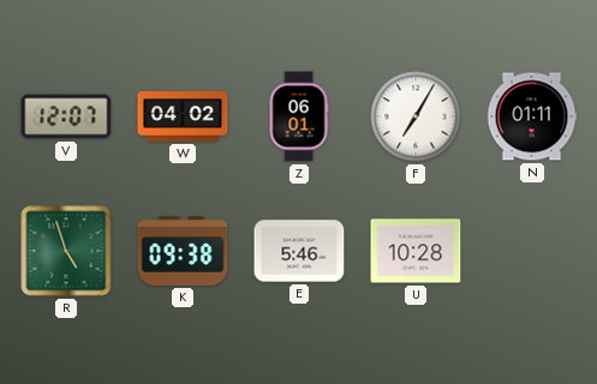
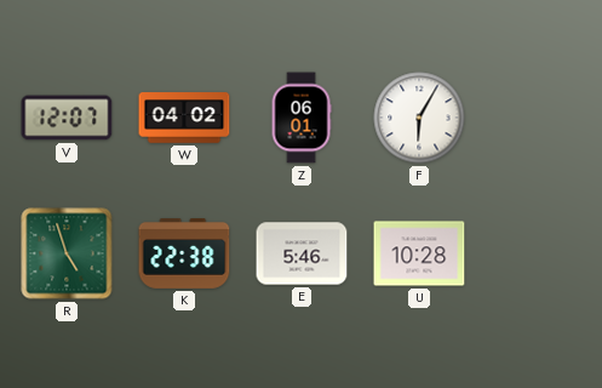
F: 7:05 -> 6:05
N: 01:11 -> none
K: 09:38 -> 22:38
